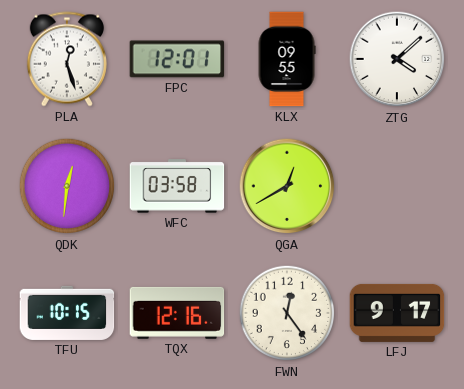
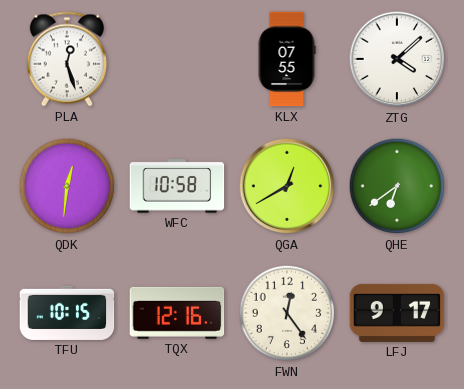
FPC: 12:01 -> none
KLX: 09:55 -> 07:55
WFC: 03:58 -> 10:58
QHE: none -> 6:39
